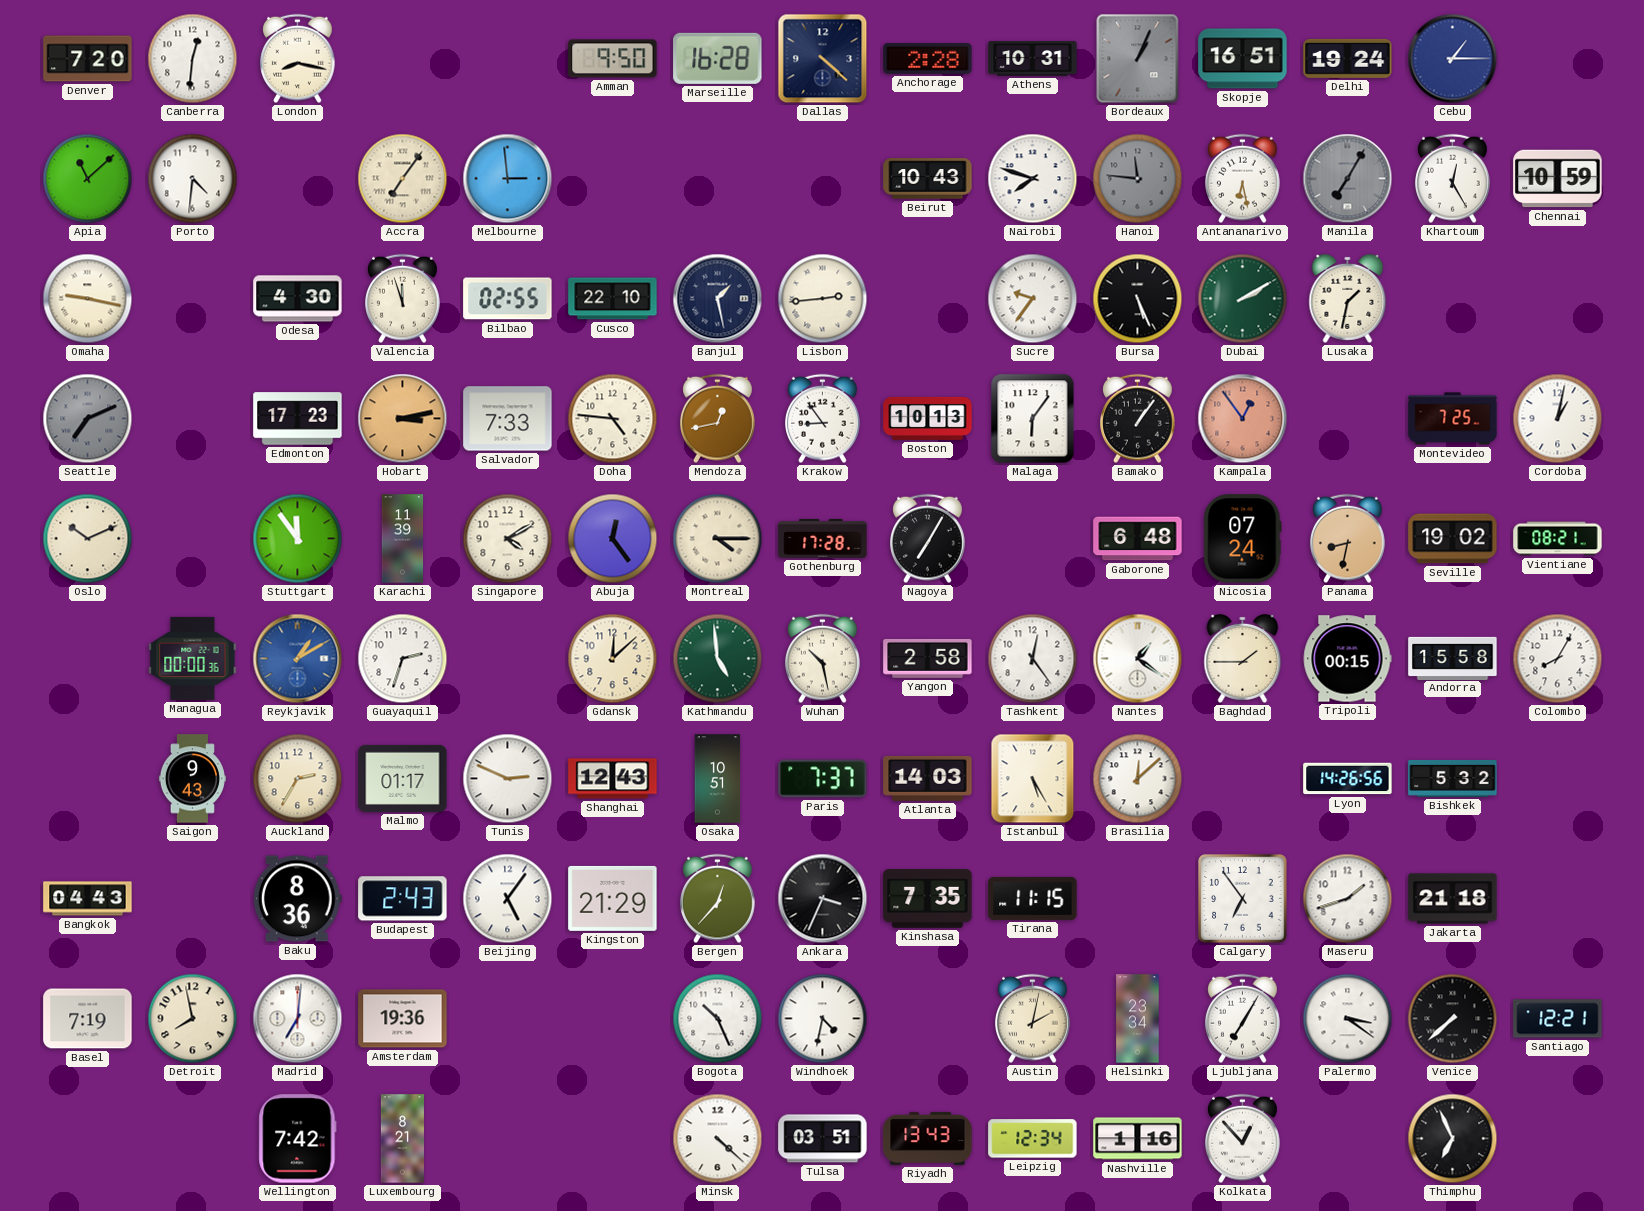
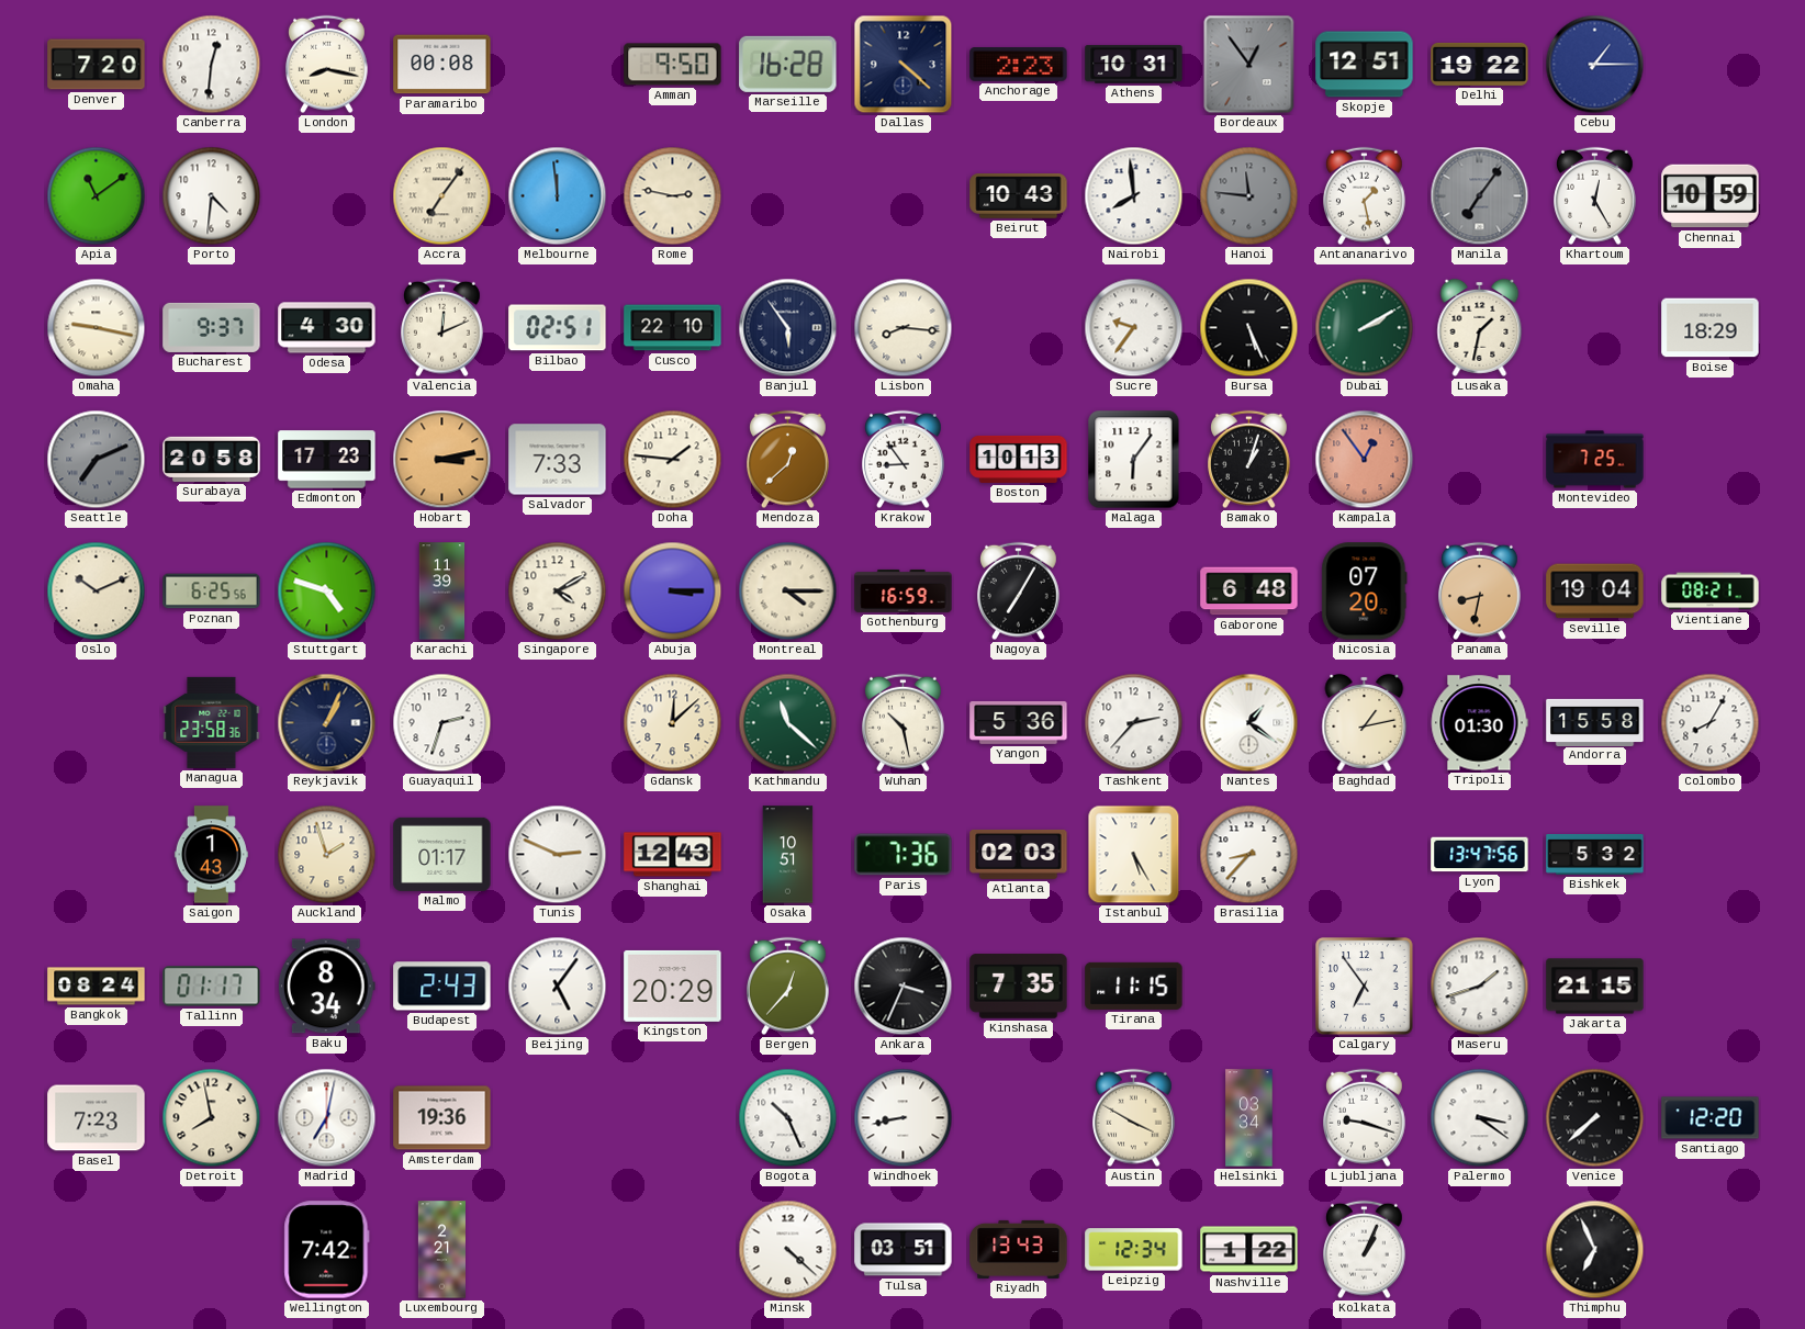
Paramaribo: none -> 00:08
Anchorage: 2:28 -> 2:23
Bordeaux: 1:04 -> 12:54
Skopje: 16:51 -> 12:51
Delhi: 19:24 -> 19:22
Apia: 11:08 -> 11:09
Melbourne: 2:59 -> 11:59
Rome: none -> 2:47
Nairobi: 7:48 -> 7:59
Antananarivo: 6:28 -> 1:28
Manila: 7:05 -> 7:06
Bucharest: none -> 9:37
Valencia: 11:57 -> 12:11
Bilbao: 02:55 -> 02:51
Banjul: 1:28 -> 5:54
Lisbon: 2:44 -> 8:16
Boise: none -> 18:29
Surabaya: none -> 20:58
Doha: 4:46 -> 1:46
Mendoza: 12:43 -> 12:38
Bamako: 1:06 -> 1:03
Cordoba: 1:02 -> none
Poznan: none -> 6:25
Stuttgart: 11:54 -> 4:48
Abuja: 12:24 -> 3:15
Gothenburg: 17:28 -> 16:59
Nicosia: 07:24 -> 07:20
Seville: 19:02 -> 19:04
Managua: 00:00 -> 23:58
Reykjavik: 1:10 -> 1:04
Reykjavik dial: blue -> navy
Kathmandu: 4:59 -> 11:22
Yangon: 2:58 -> 5:36
Tashkent: 12:24 -> 2:37
Baghdad: 1:45 -> 1:13
Tripoli: 00:15 -> 01:30
Saigon: 9:43 -> 1:43
Auckland: 2:35 -> 1:57
Paris: 7:37 -> 7:36
Atlanta: 14:03 -> 02:03
Brasilia: 12:08 -> 8:37
Lyon: 14:26 -> 13:47
Bangkok: 04:43 -> 08:24
Tallinn: none -> 01:17
Baku: 8:36 -> 8:34
Kingston: 21:29 -> 20:29
Jakarta: 21:18 -> 21:15
Basel: 7:19 -> 7:23
Madrid: 7:01 -> 7:02
Windhoek: 4:32 -> 8:43
Austin: 2:02 -> 3:50
Helsinki: 23:34 -> 03:34
Ljubljana: 7:05 -> 9:18
Santiago: 12:21 -> 12:20
Luxembourg: 8:21 -> 2:21
Nashville: 1:16 -> 1:22
Kolkata: 12:53 -> 1:04
